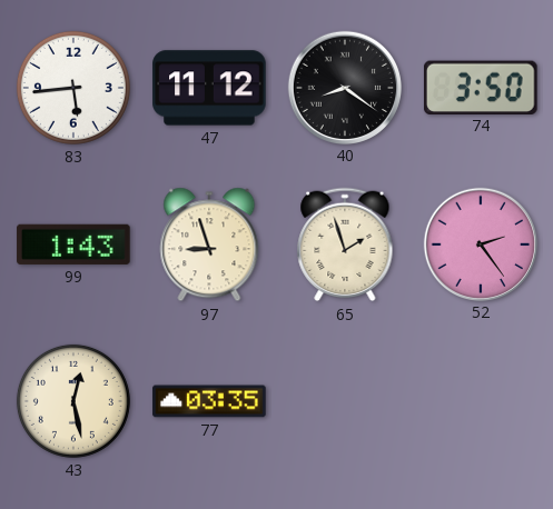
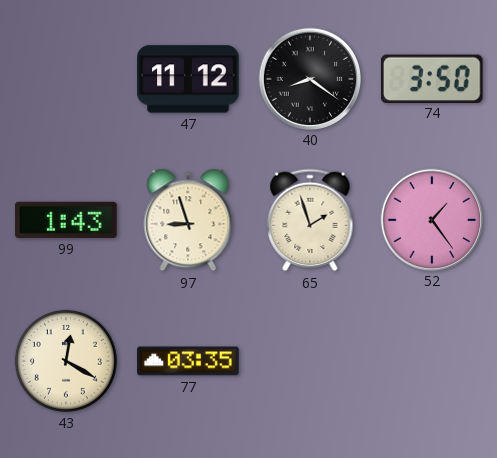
83: 5:44 -> none
52: 2:24 -> 1:24
43: 12:28 -> 12:20
